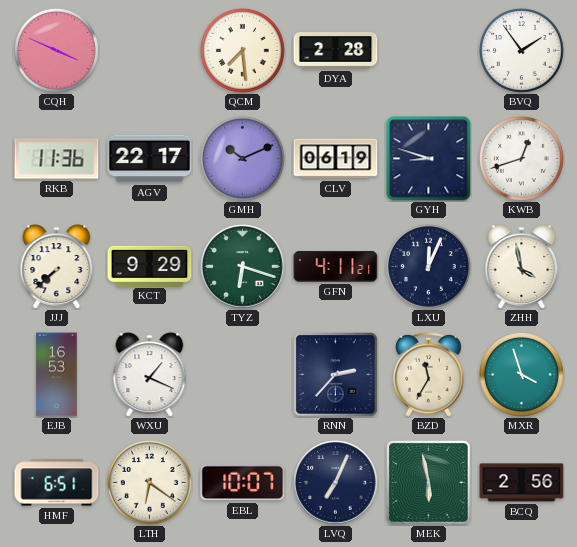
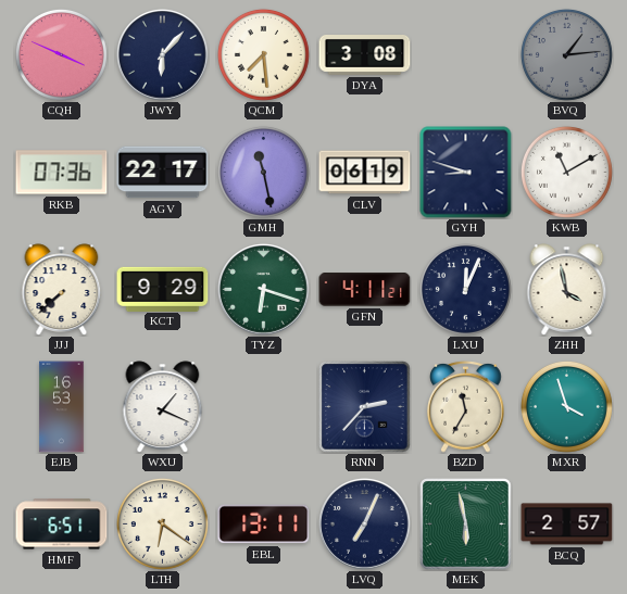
JWY: none -> 6:07
DYA: 2:28 -> 3:08
BVQ: 1:54 -> 1:14
BVQ dial: white -> grey
RKB: 11:36 -> 07:36
GMH: 10:11 -> 11:28
KWB: 12:42 -> 11:10
EBL: 10:07 -> 13:11
BCQ: 2:56 -> 2:57
